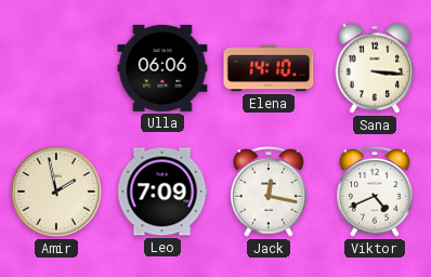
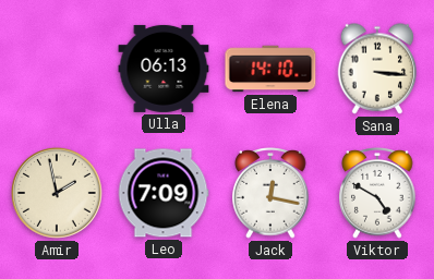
Ulla: 06:06 -> 06:13
Viktor: 4:41 -> 4:50
